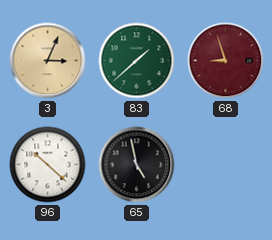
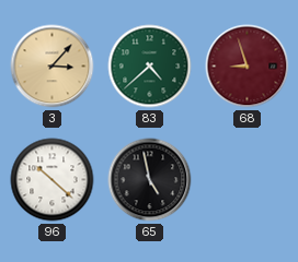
3: 3:04 -> 3:07
83: 1:38 -> 4:38
